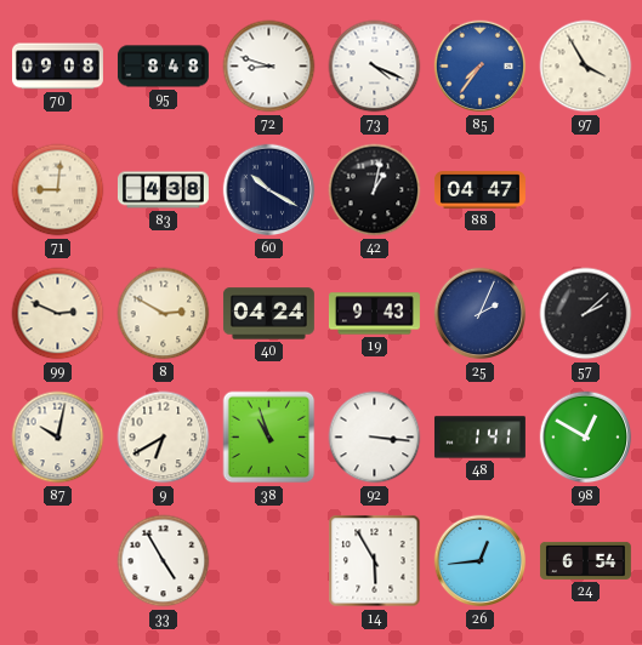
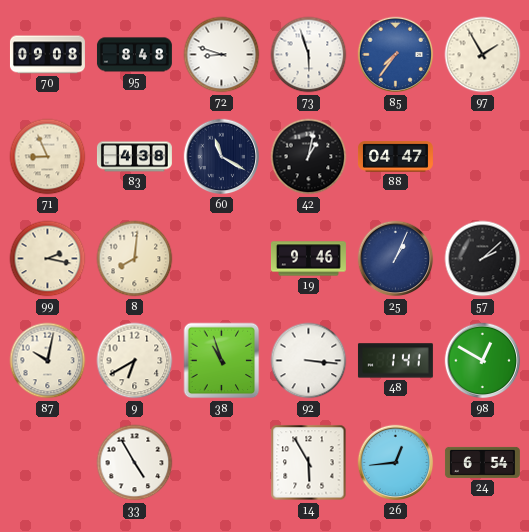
73: 4:19 -> 5:57
97: 3:55 -> 1:55
71: 9:01 -> 8:56
60: 10:20 -> 11:20
99: 2:49 -> 2:17
8: 2:50 -> 8:01
40: 04:24 -> none
19: 9:43 -> 9:46
25: 2:04 -> 1:04
